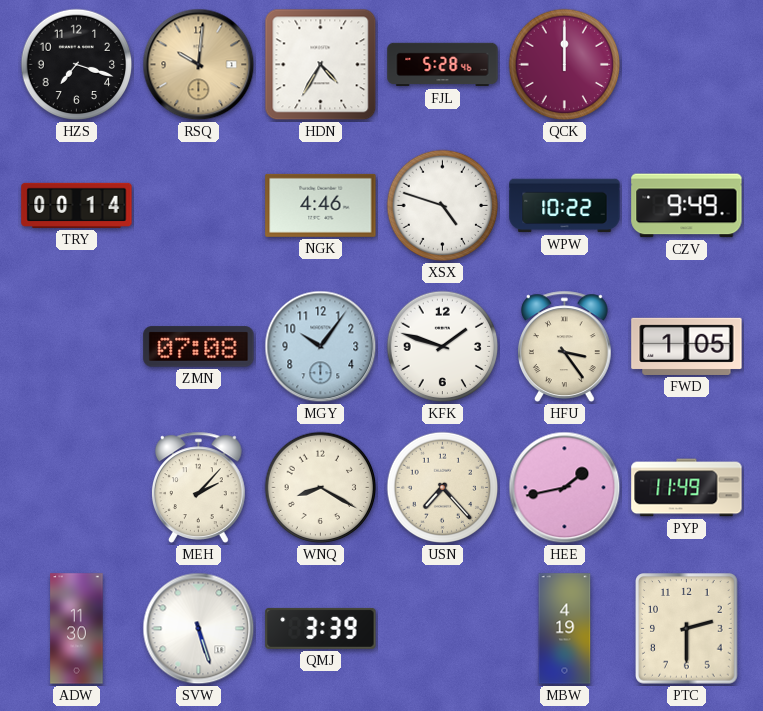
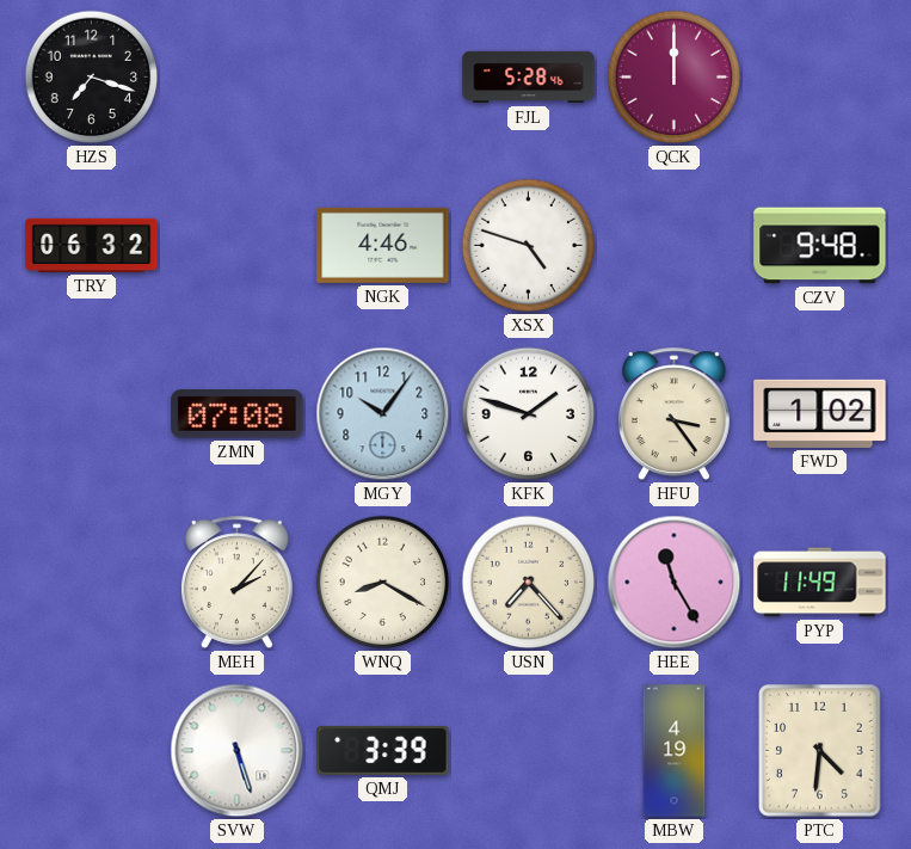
RSQ: 10:01 -> none
HDN: 4:35 -> none
TRY: 00:14 -> 06:32
WPW: 10:22 -> none
CZV: 9:49 -> 9:48
FWD: 1:05 -> 1:02
HEE: 1:43 -> 11:25
ADW: 11:30 -> none
PTC: 2:30 -> 4:31
